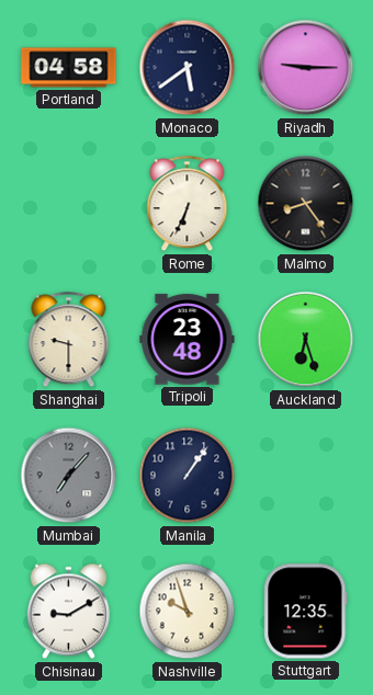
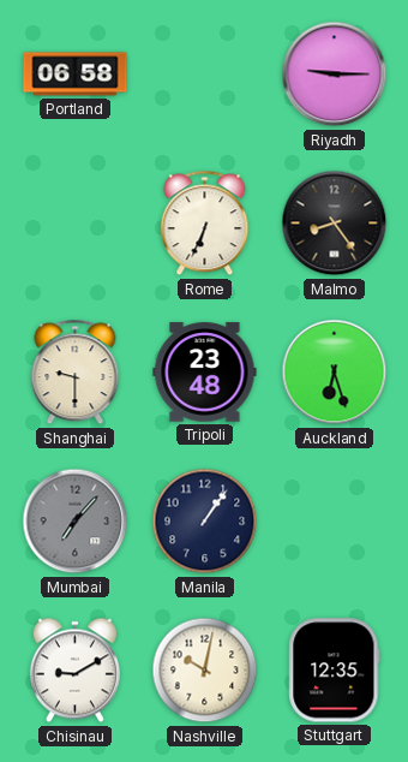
Portland: 04:58 -> 06:58
Monaco: 5:39 -> none
Nashville: 9:57 -> 10:02
